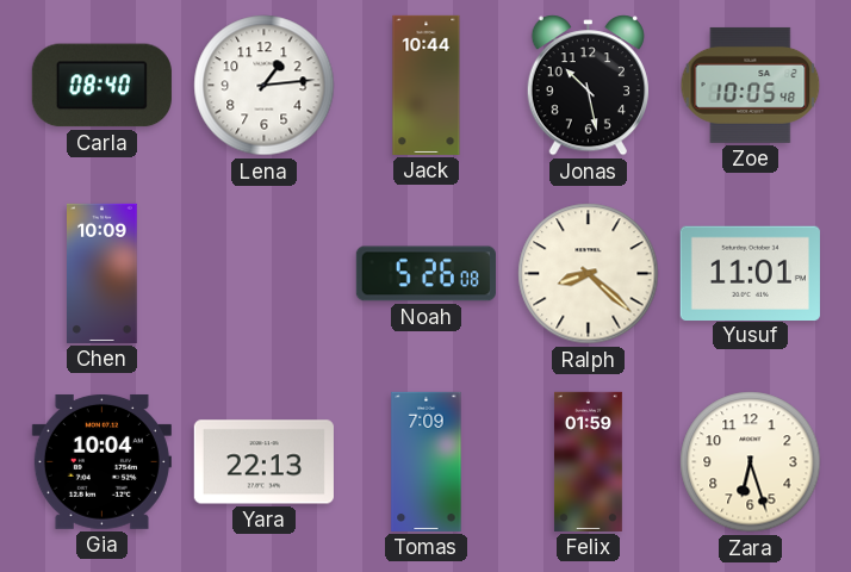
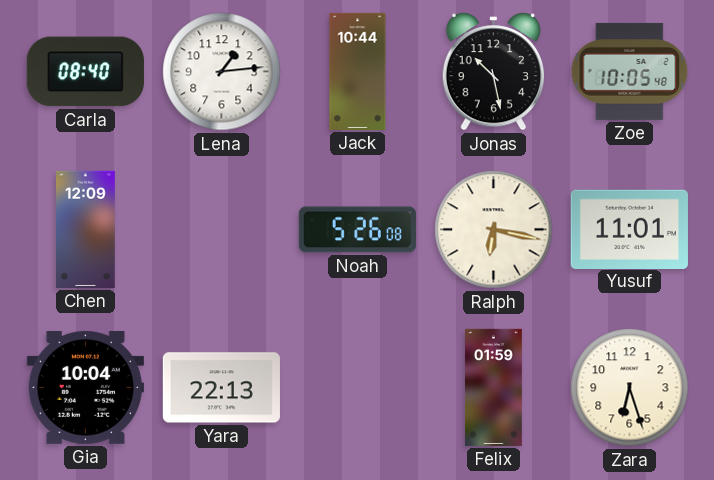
Chen: 10:09 -> 12:09
Ralph: 8:22 -> 6:17
Tomas: 7:09 -> none
